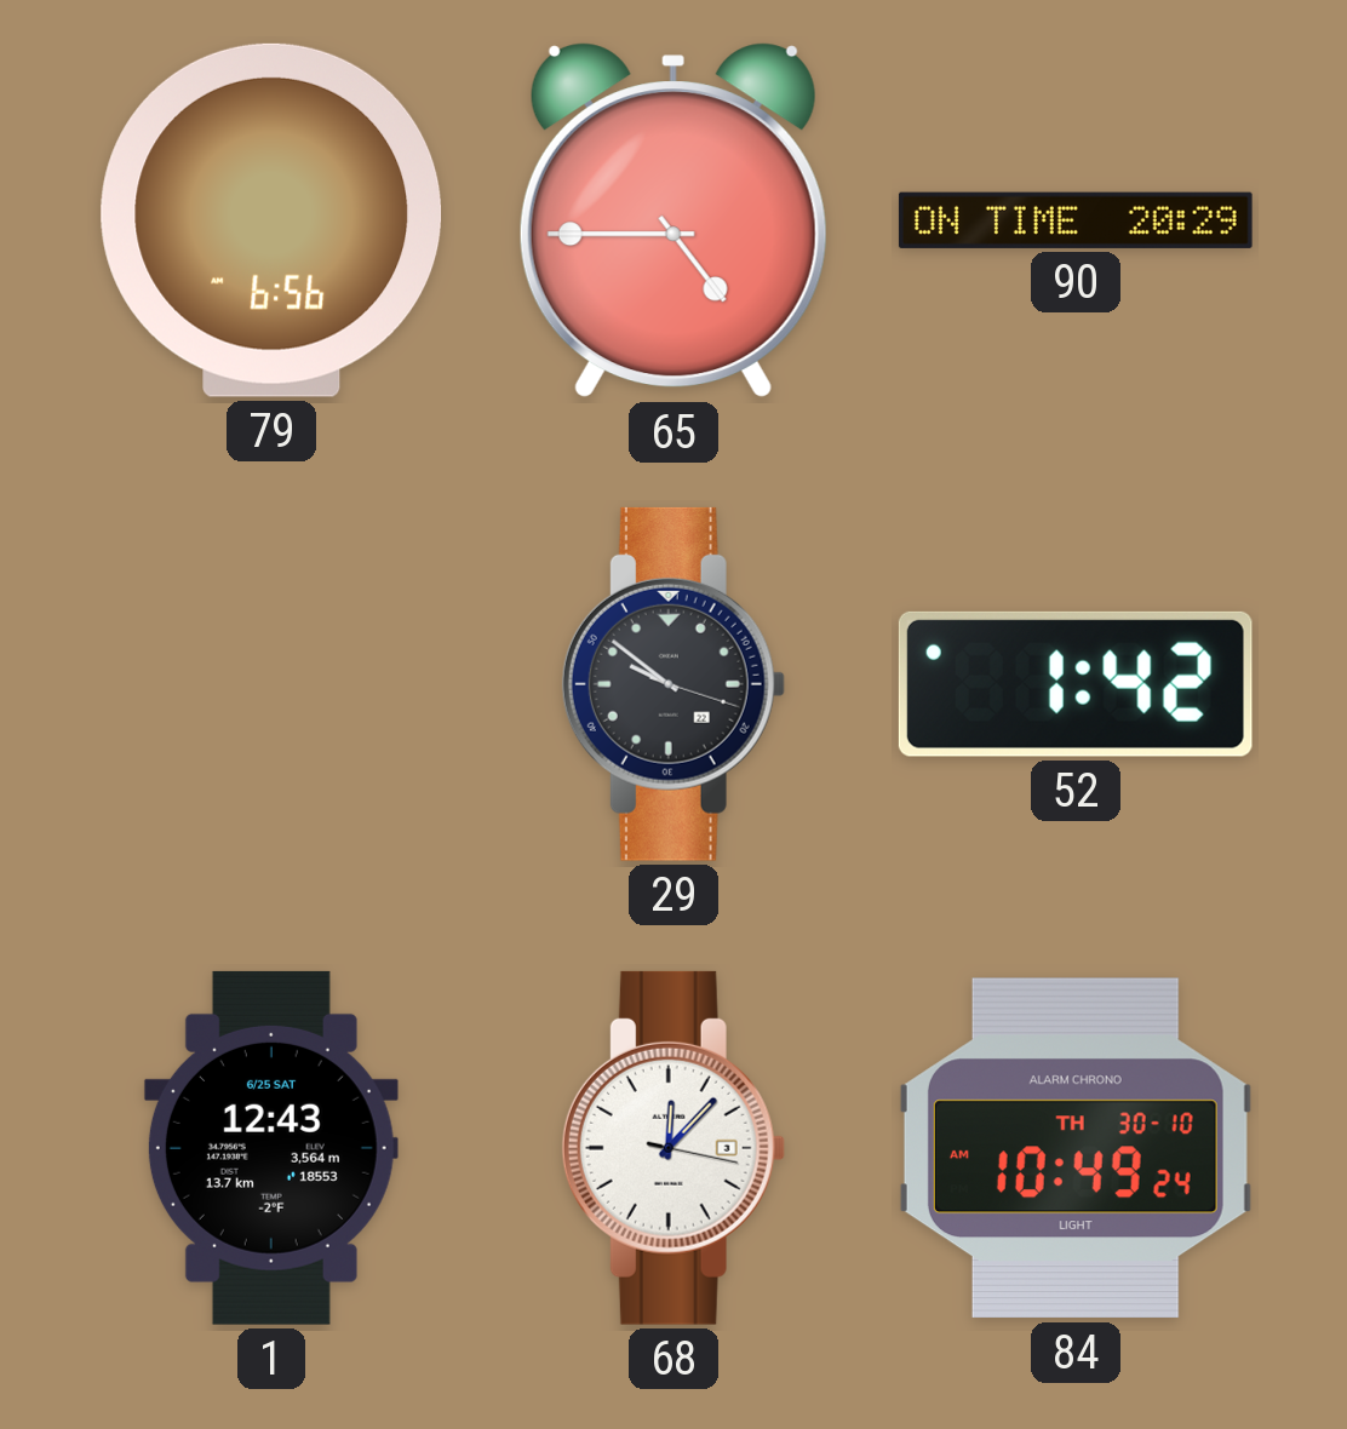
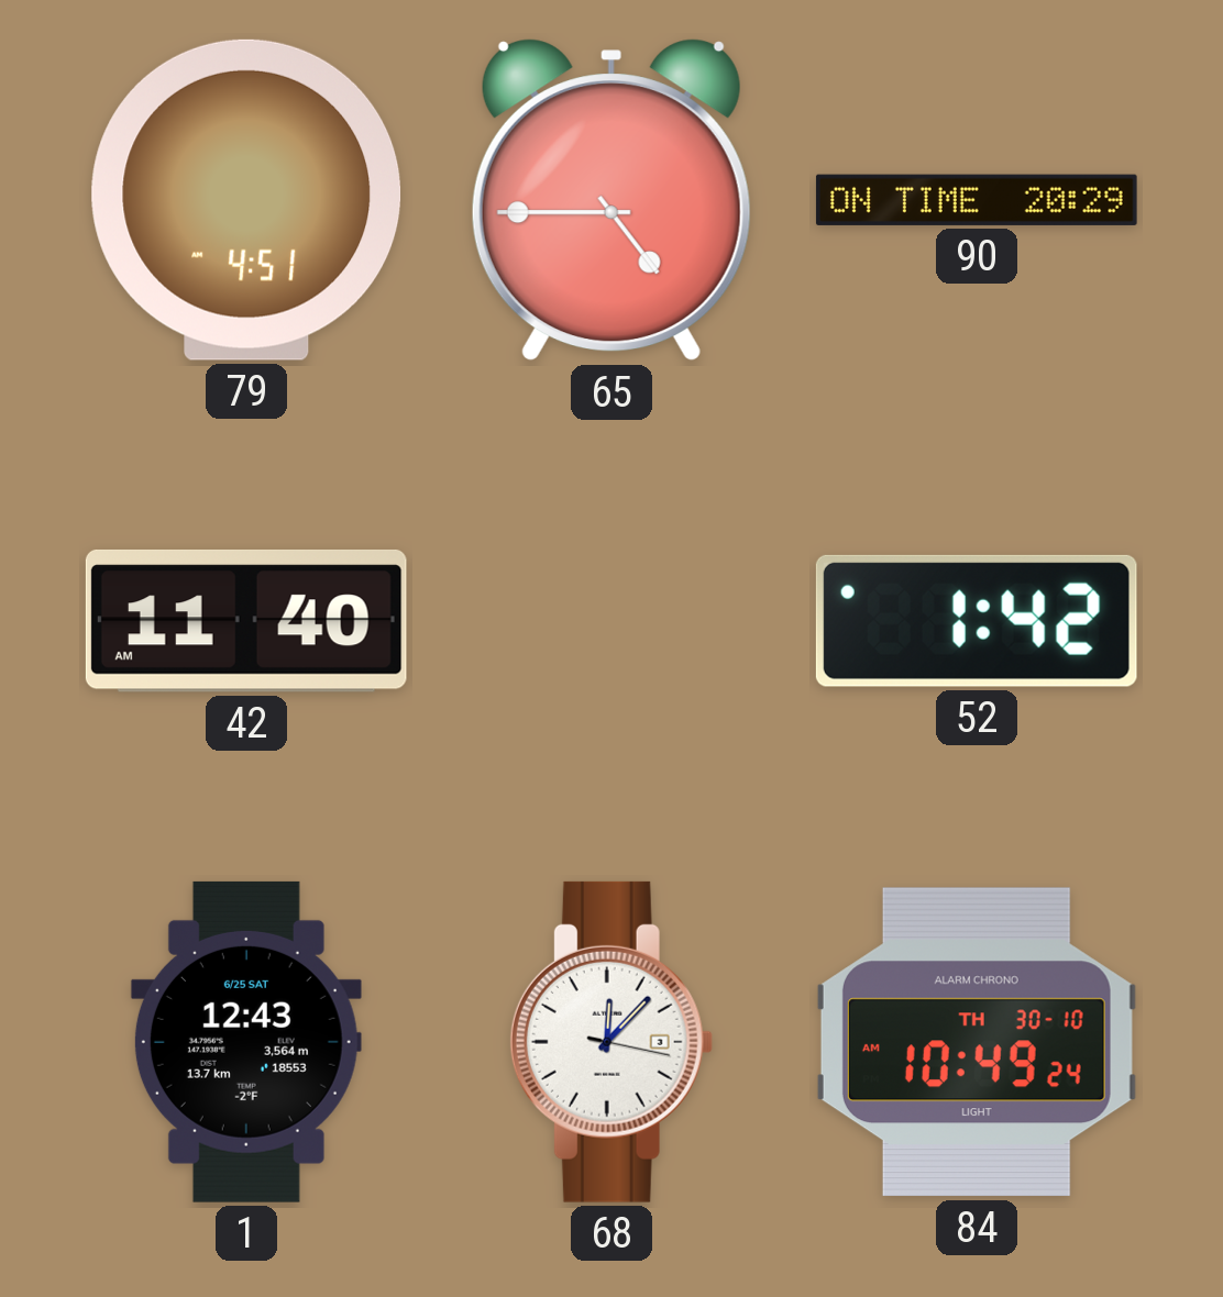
79: 6:56 -> 4:51
42: none -> 11:40
29: 9:51 -> none
